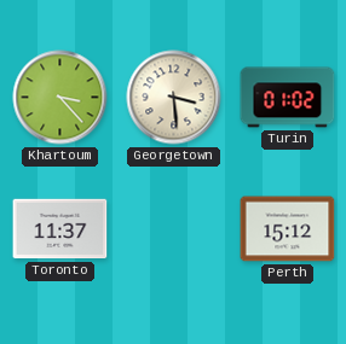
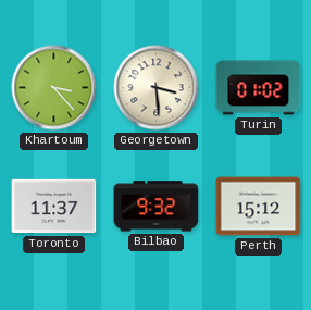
Bilbao: none -> 9:32
